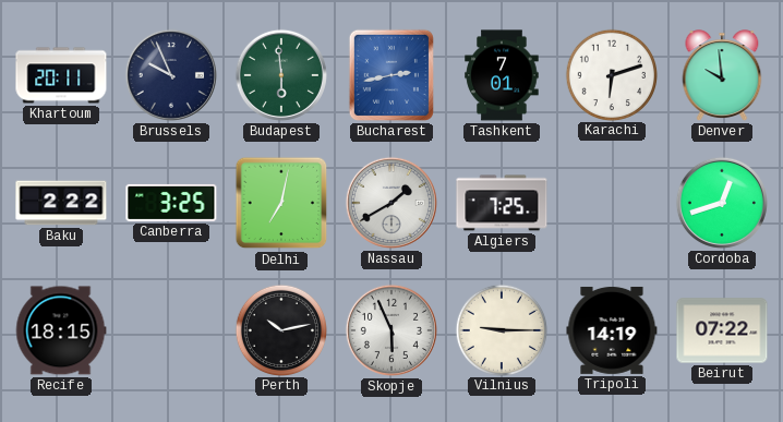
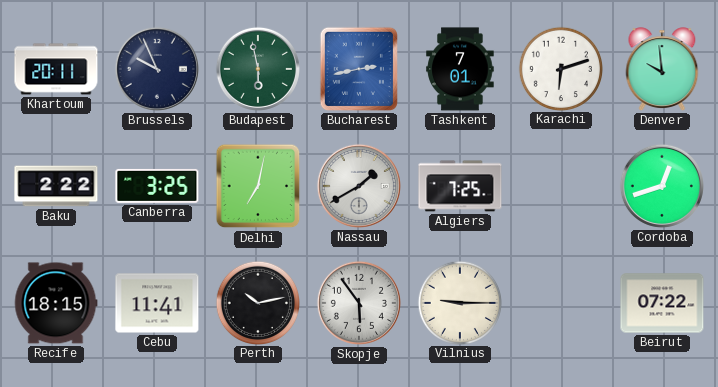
Budapest: 5:59 -> 5:58
Cebu: none -> 11:41
Skopje: 5:56 -> 5:54
Tripoli: 14:19 -> none
